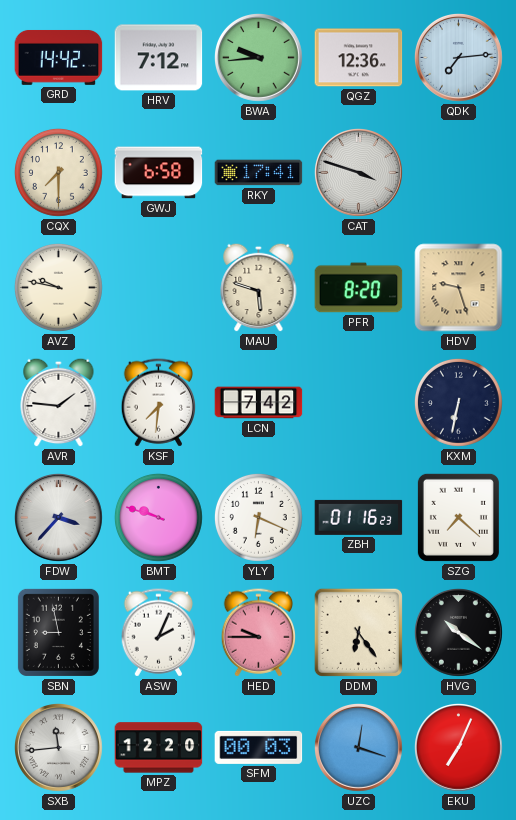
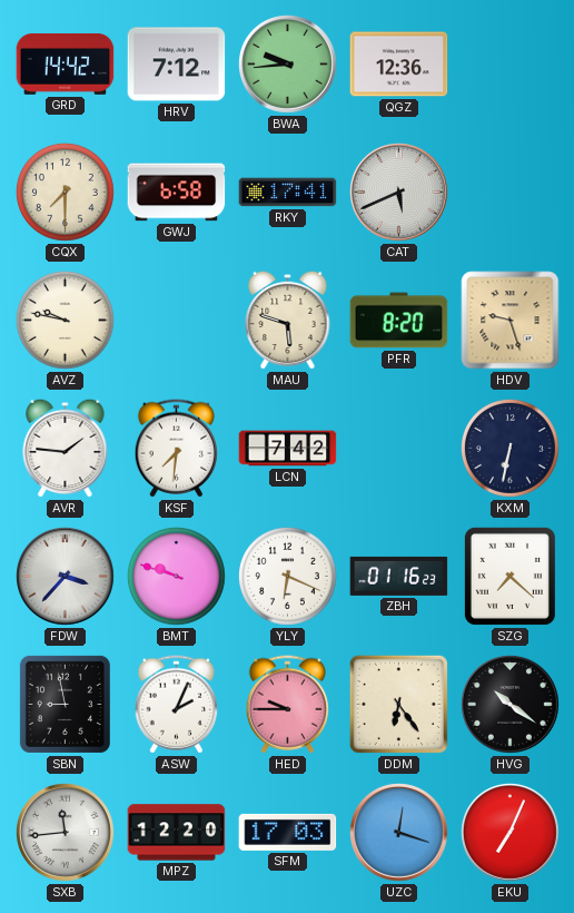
QDK: 7:14 -> none
CAT: 3:48 -> 5:41
SFM: 00:03 -> 17:03
